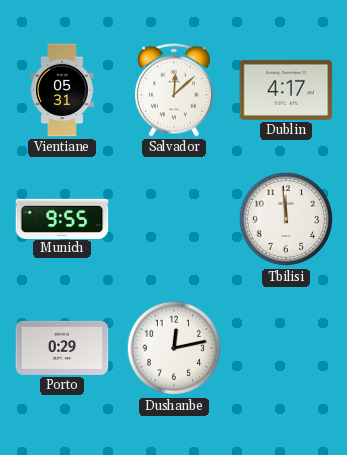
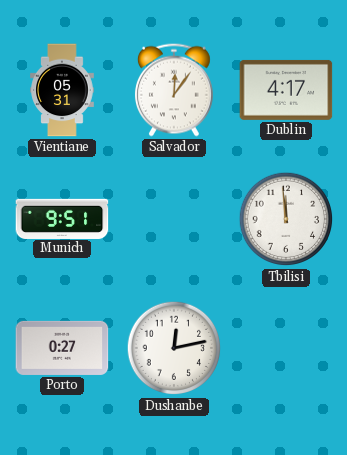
Salvador: 12:08 -> 12:06
Munich: 9:55 -> 9:51
Porto: 0:29 -> 0:27
